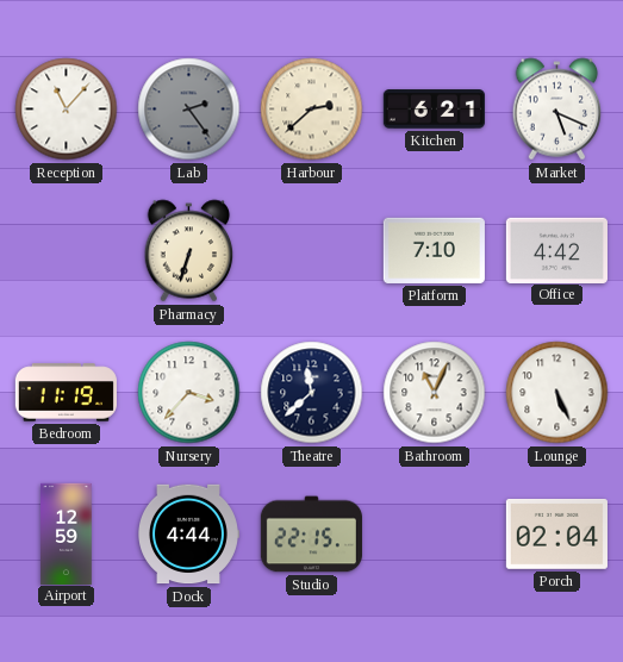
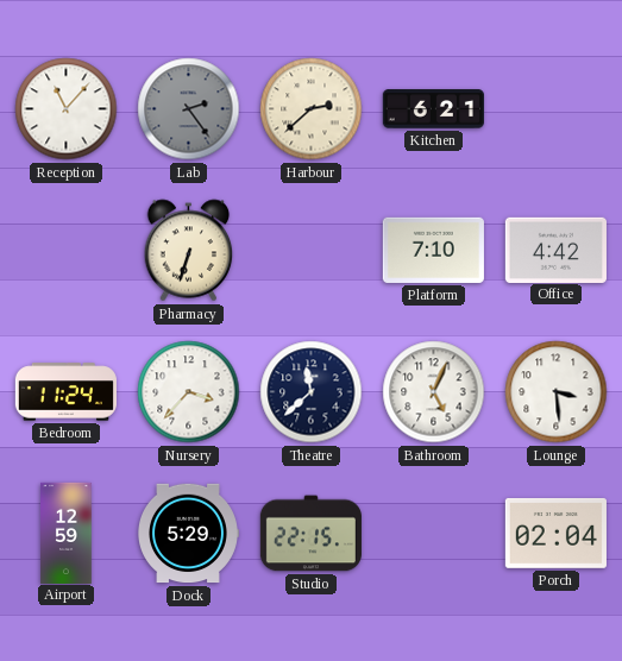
Market: 5:19 -> none
Bedroom: 11:19 -> 11:24
Bathroom: 11:04 -> 5:04
Lounge: 5:26 -> 3:29
Dock: 4:44 -> 5:29
